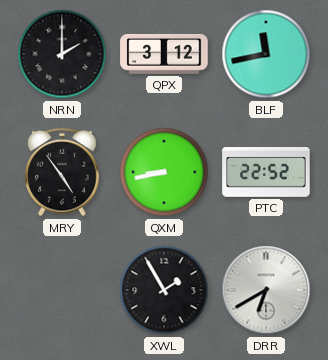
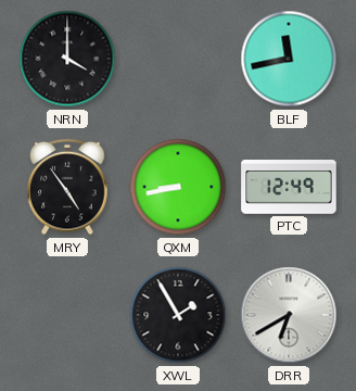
NRN: 2:00 -> 4:00
QPX: 3:12 -> none
PTC: 22:52 -> 12:49
